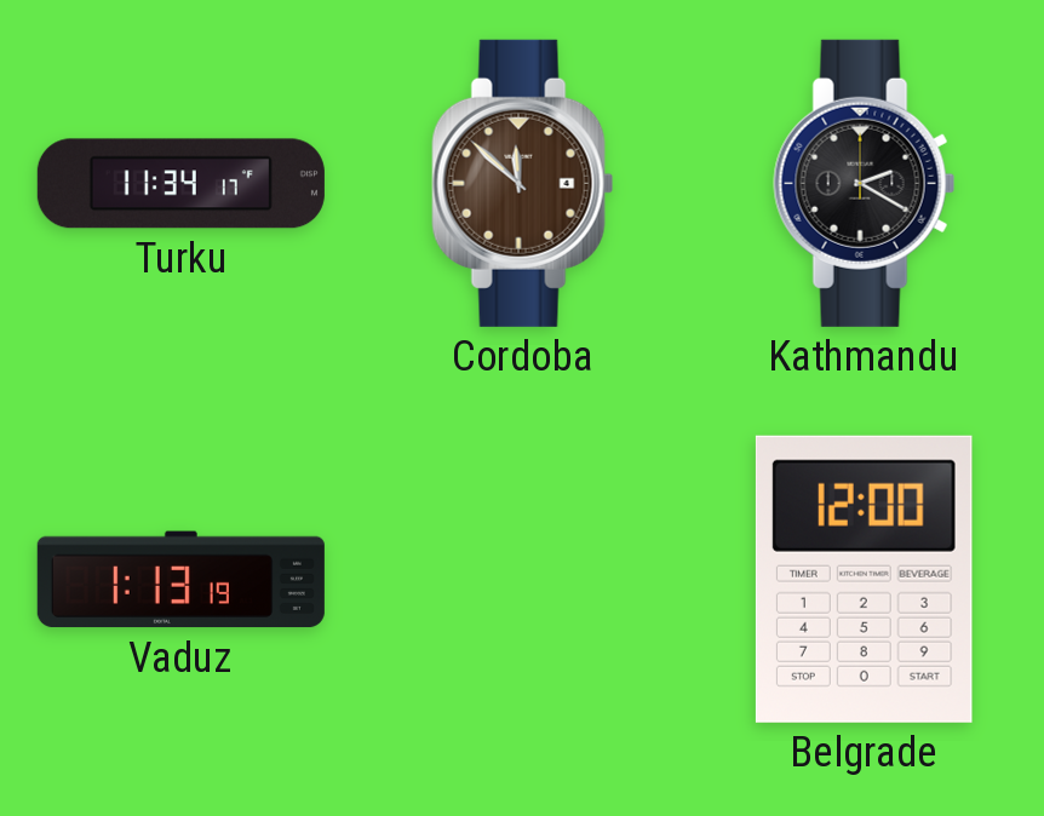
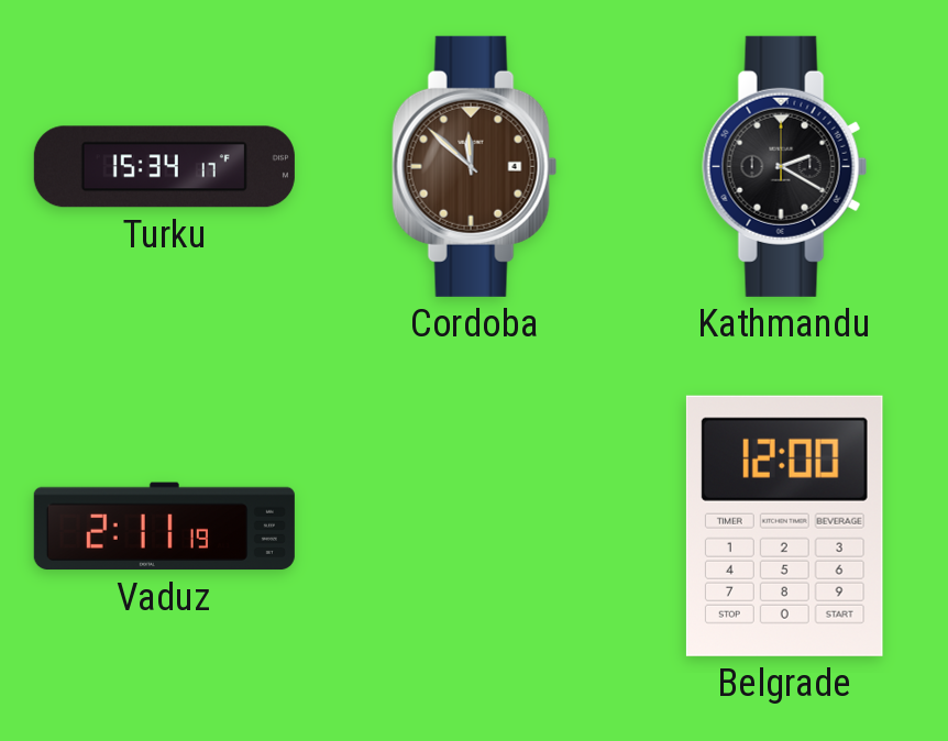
Turku: 11:34 -> 15:34
Vaduz: 1:13 -> 2:11
